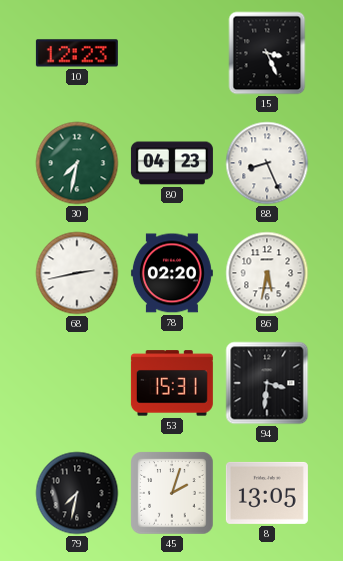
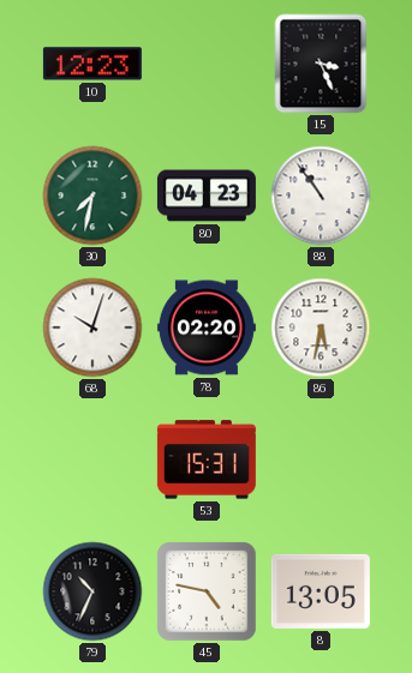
88: 8:26 -> 10:54
68: 2:43 -> 10:03
94: 3:31 -> none
79: 7:32 -> 10:34
45: 2:03 -> 4:47
